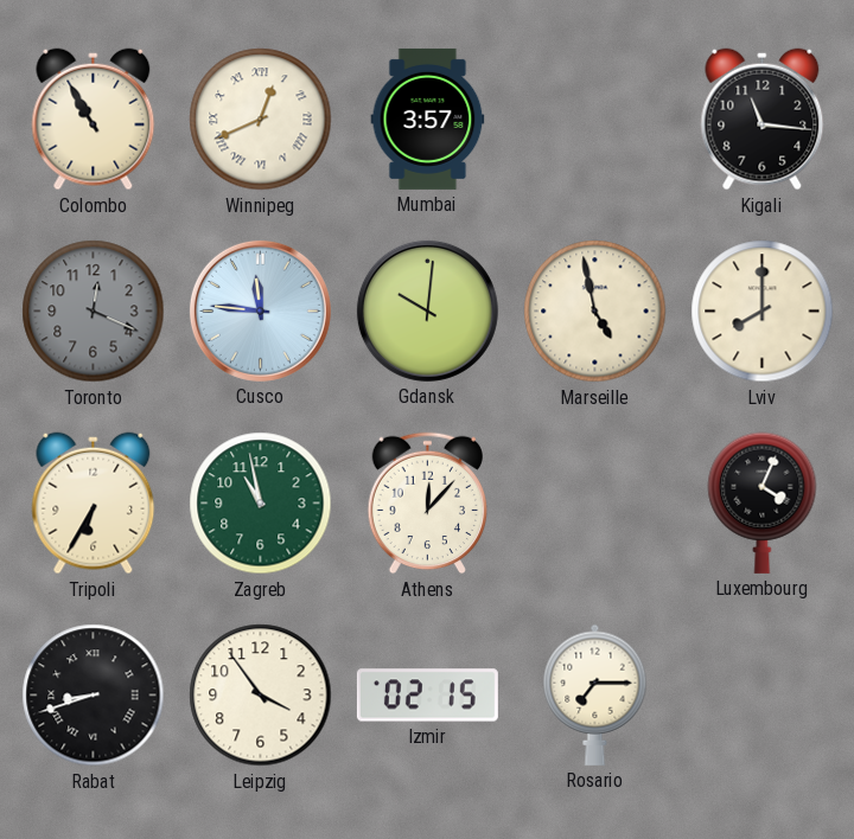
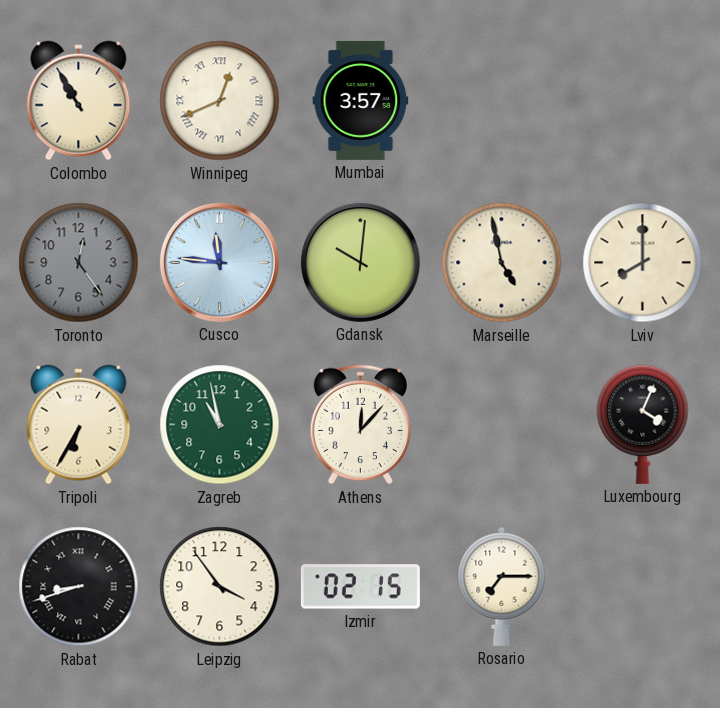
Kigali: 11:16 -> none
Toronto: 12:19 -> 12:24
